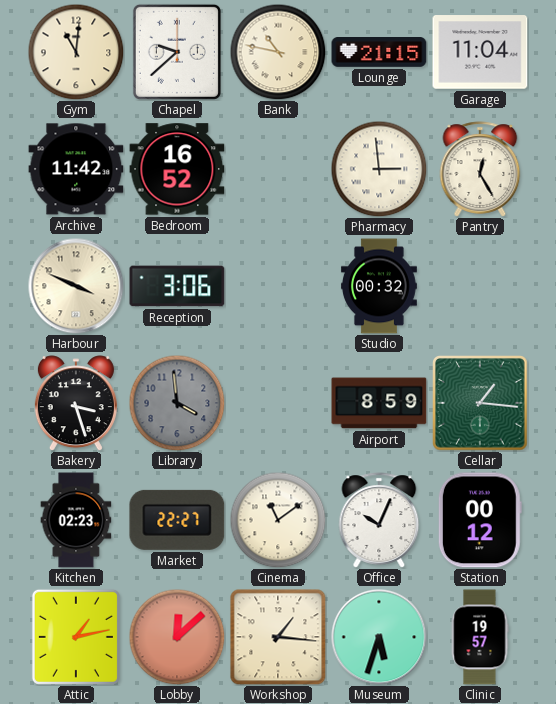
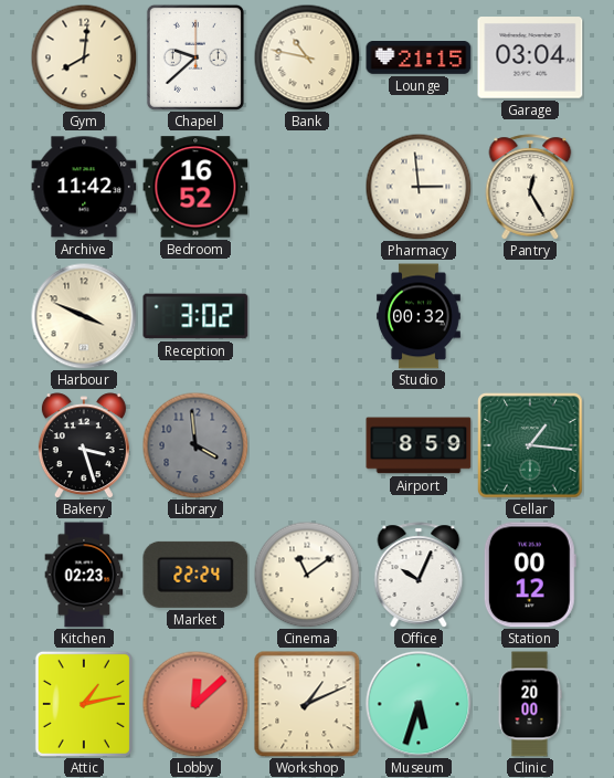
Gym: 11:01 -> 8:01
Garage: 11:04 -> 03:04
Reception: 3:06 -> 3:02
Market: 22:27 -> 22:24
Workshop: 1:16 -> 1:11
Clinic: 19:57 -> 20:00
